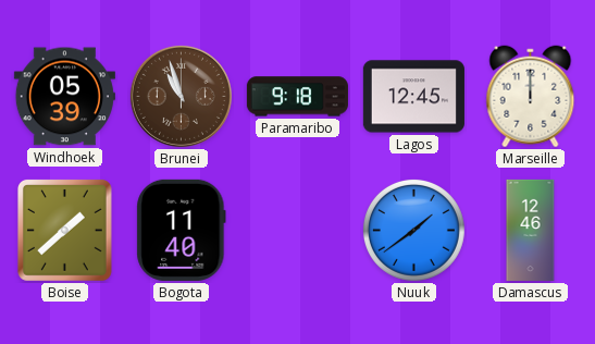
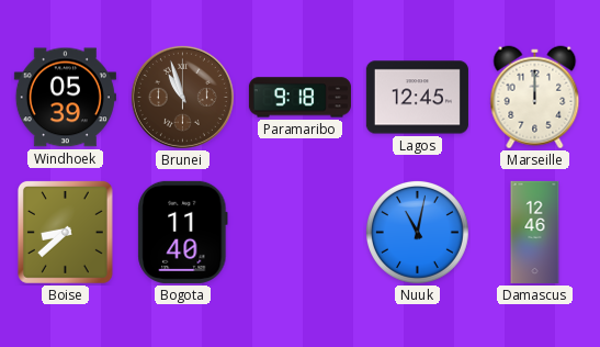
Boise: 1:38 -> 8:38
Nuuk: 1:39 -> 11:02
